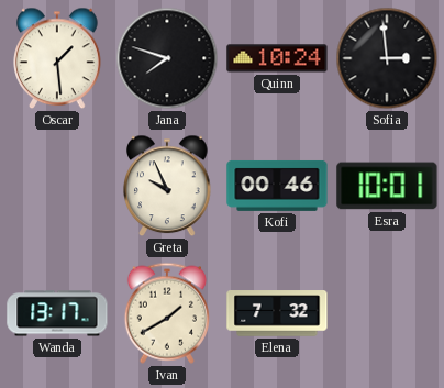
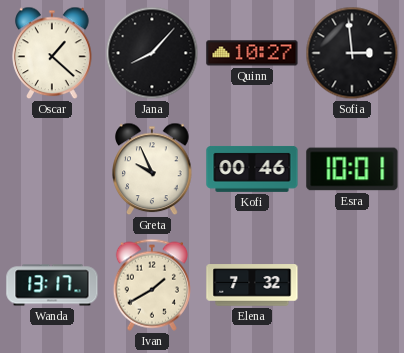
Oscar: 1:29 -> 1:22
Jana: 7:48 -> 8:07
Quinn: 10:24 -> 10:27
